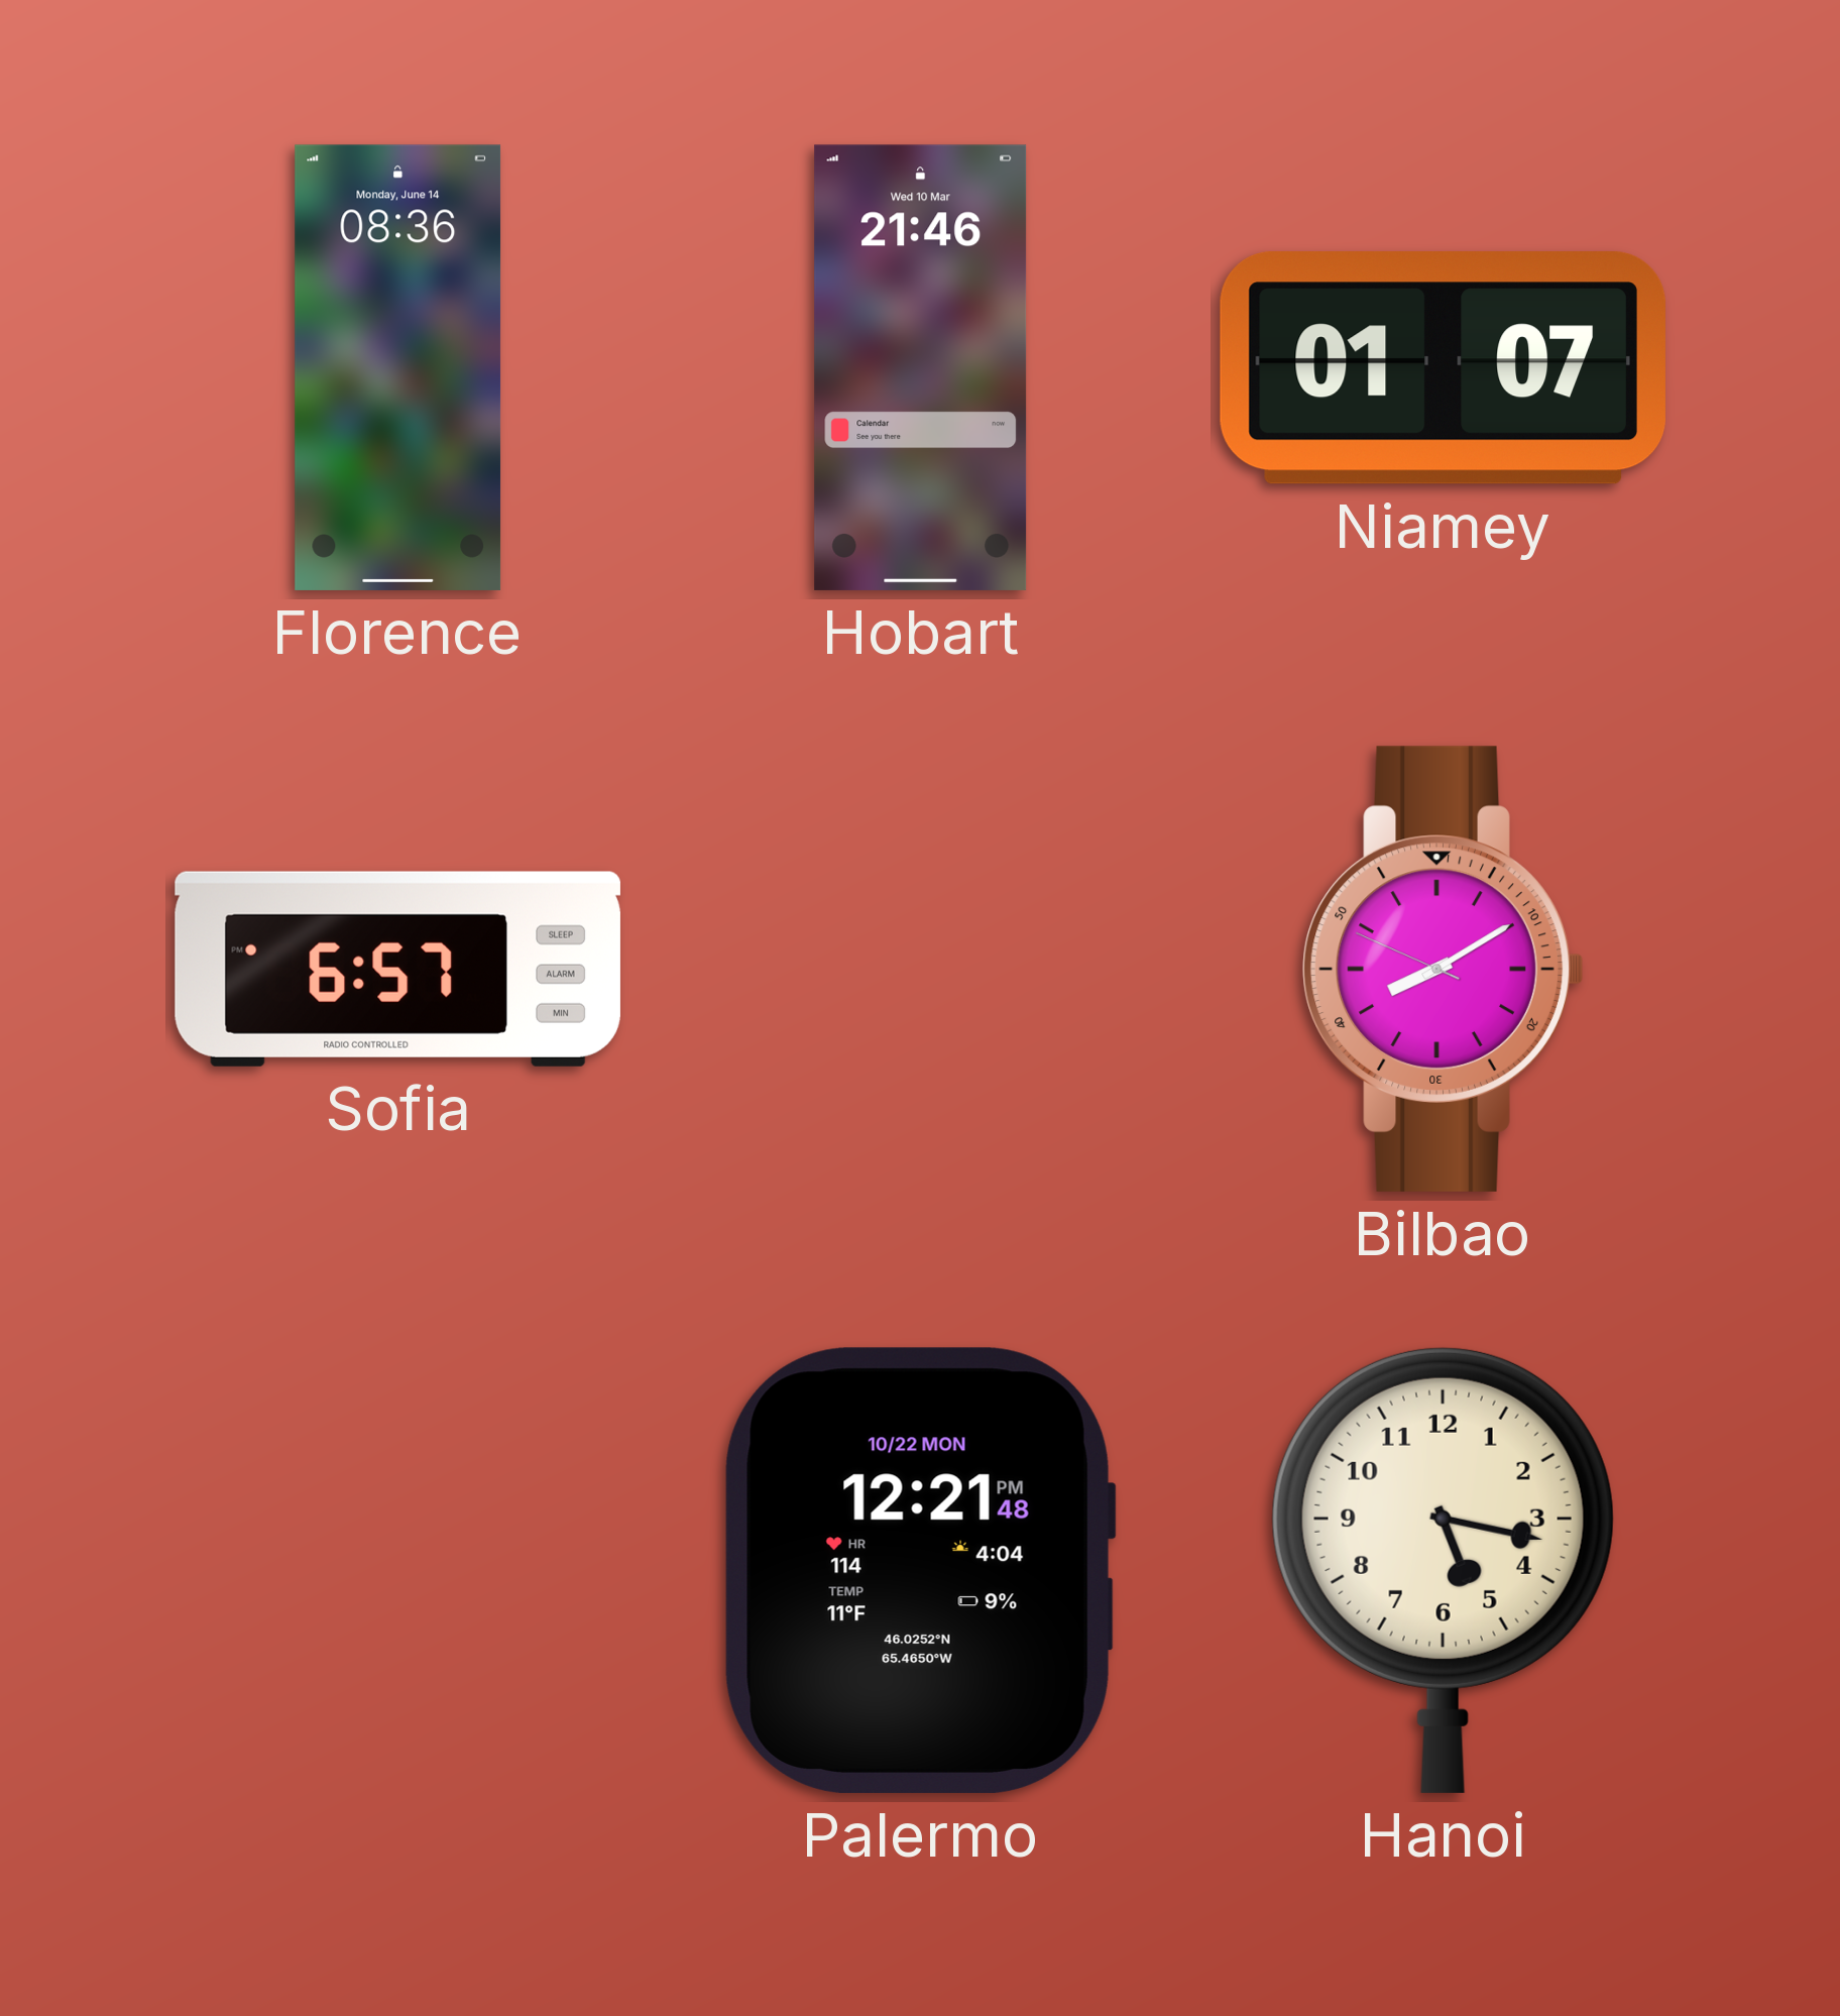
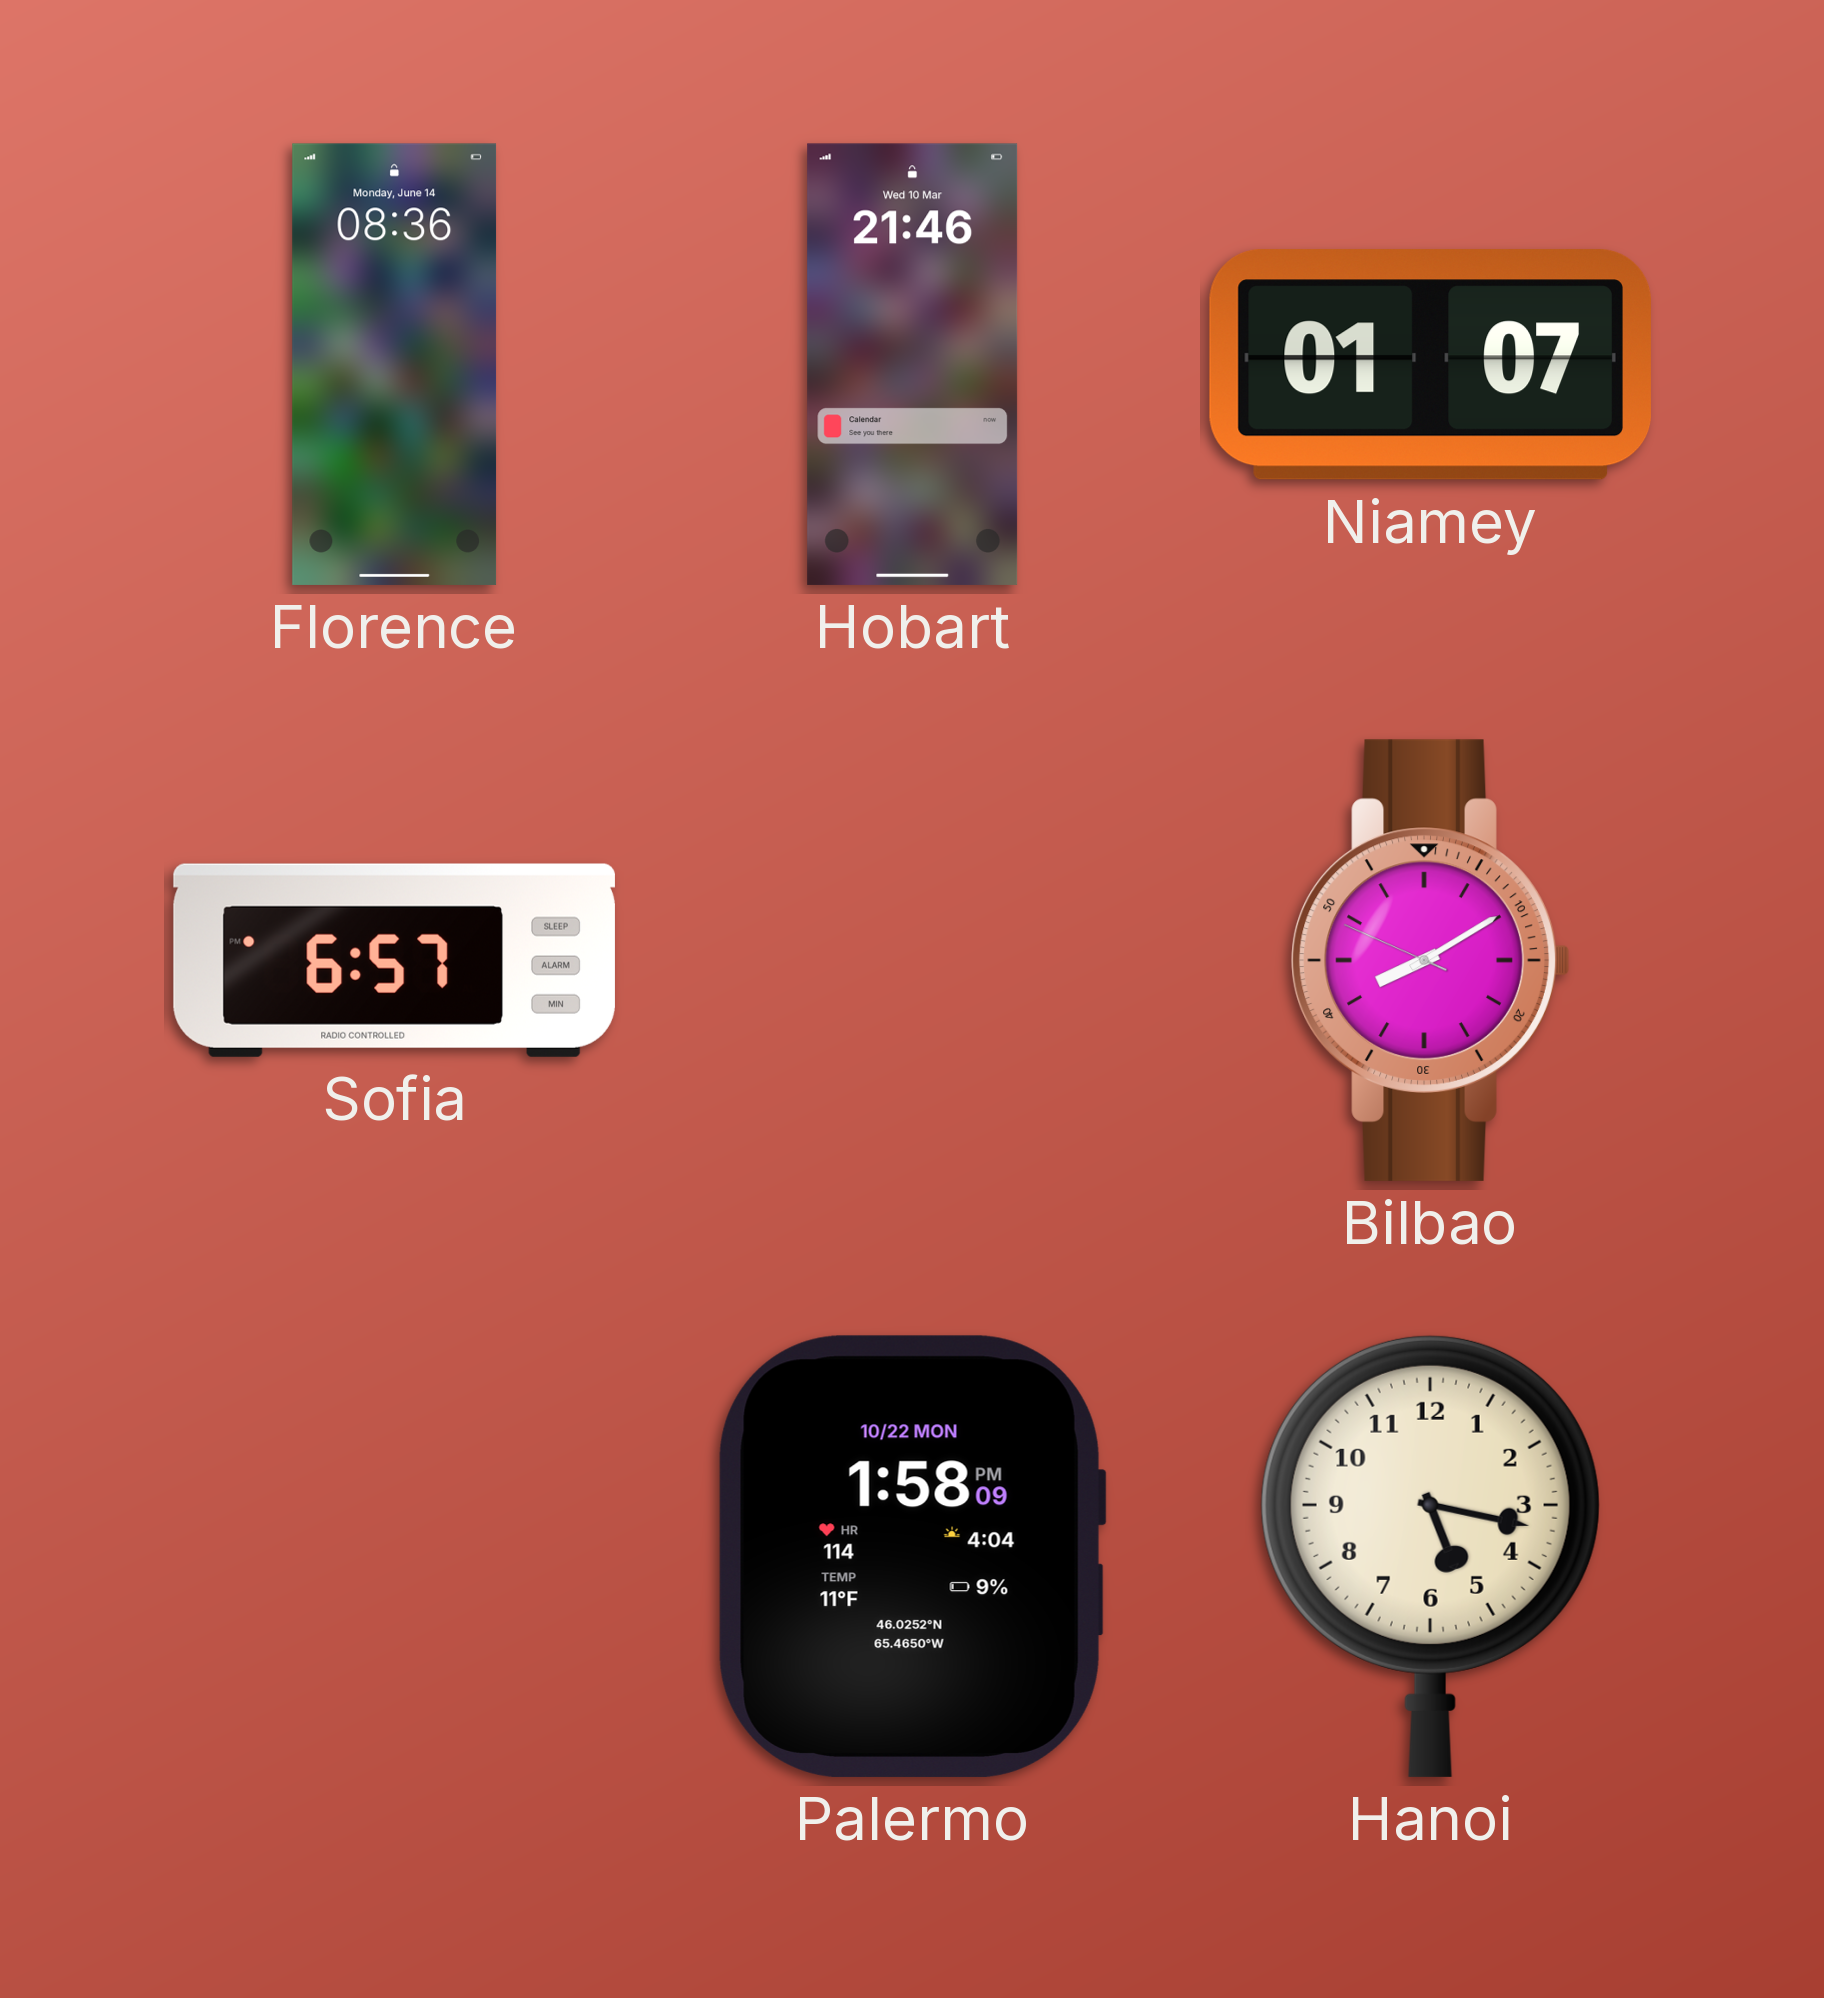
Palermo: 12:21 -> 1:58
